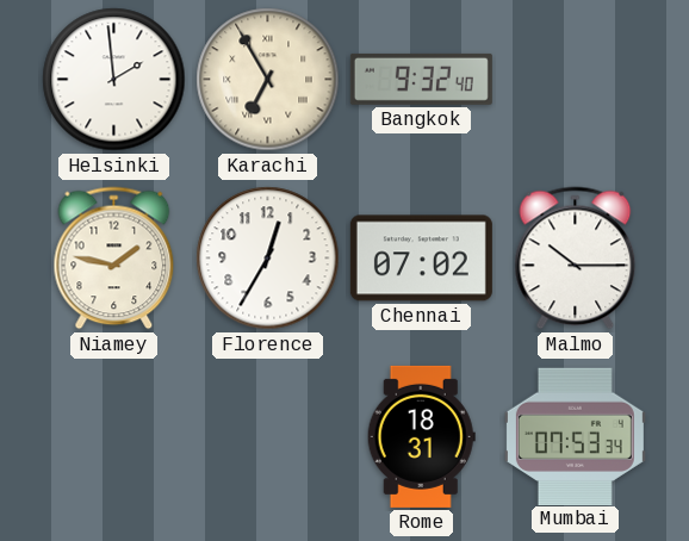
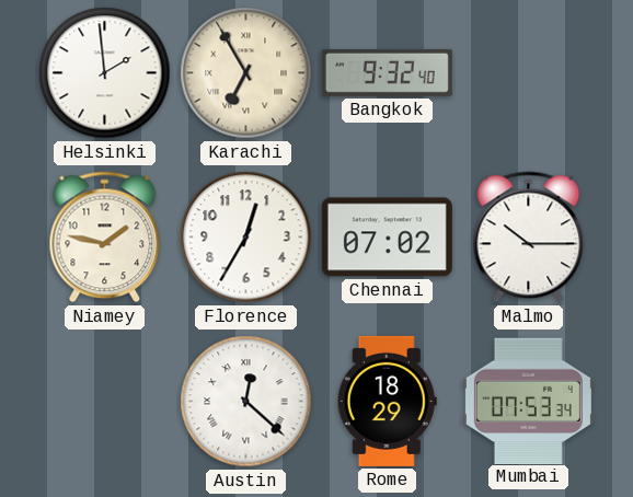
Austin: none -> 12:22
Rome: 18:31 -> 18:29
